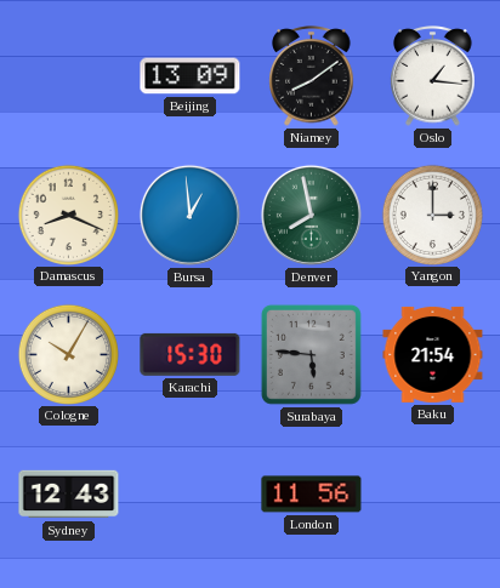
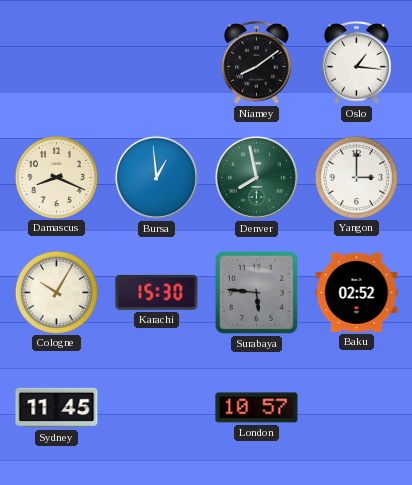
Beijing: 13:09 -> none
Baku: 21:54 -> 02:52
Sydney: 12:43 -> 11:45
London: 11:56 -> 10:57
